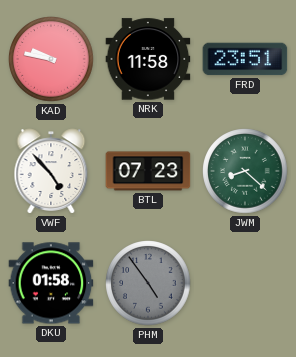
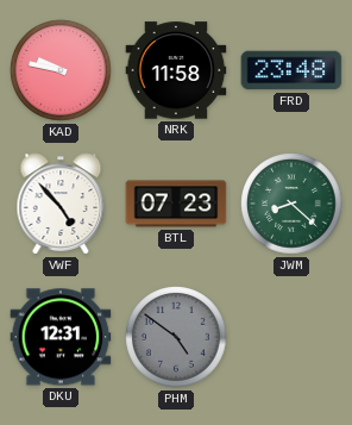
FRD: 23:51 -> 23:48
DKU: 01:58 -> 12:31
PHM: 4:54 -> 4:51
